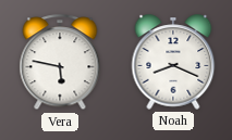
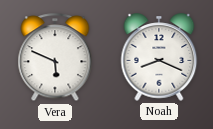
Vera: 5:47 -> 5:49
